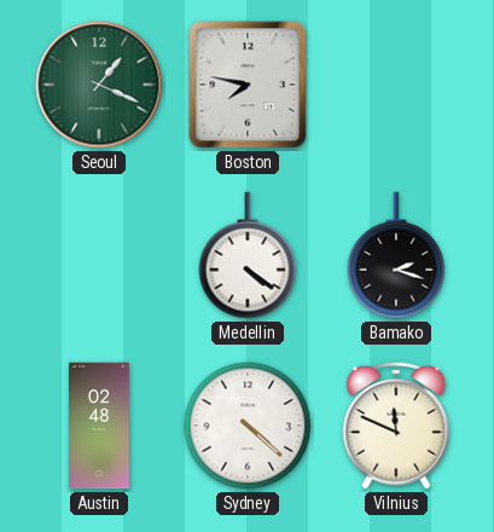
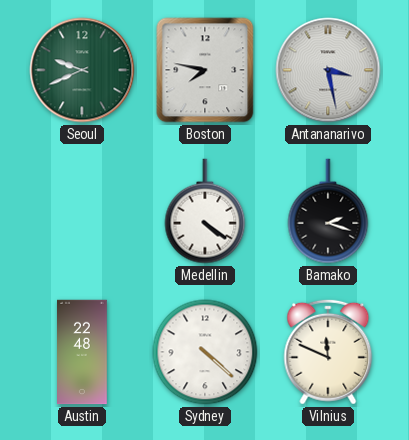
Seoul: 1:19 -> 9:41
Antananarivo: none -> 3:28
Austin: 02:48 -> 22:48
